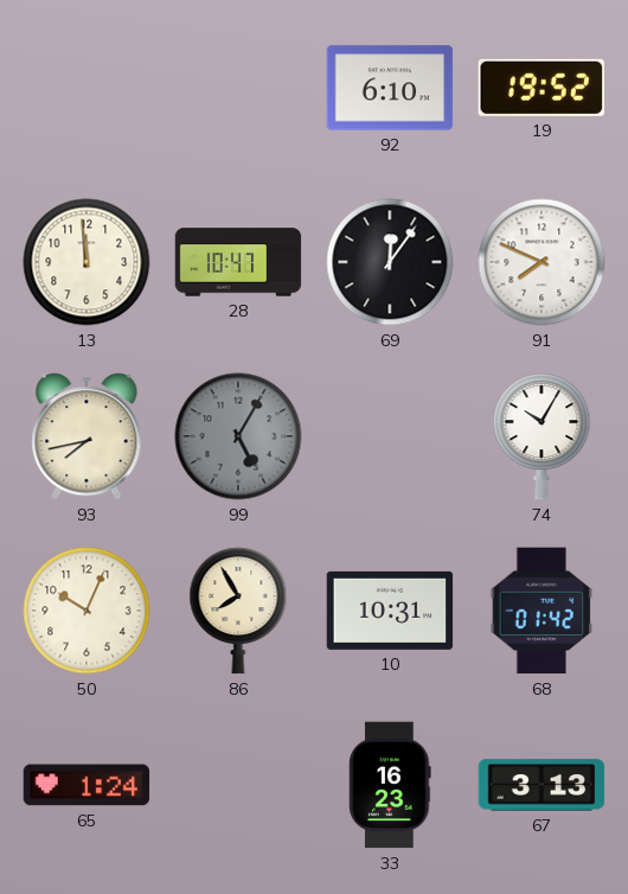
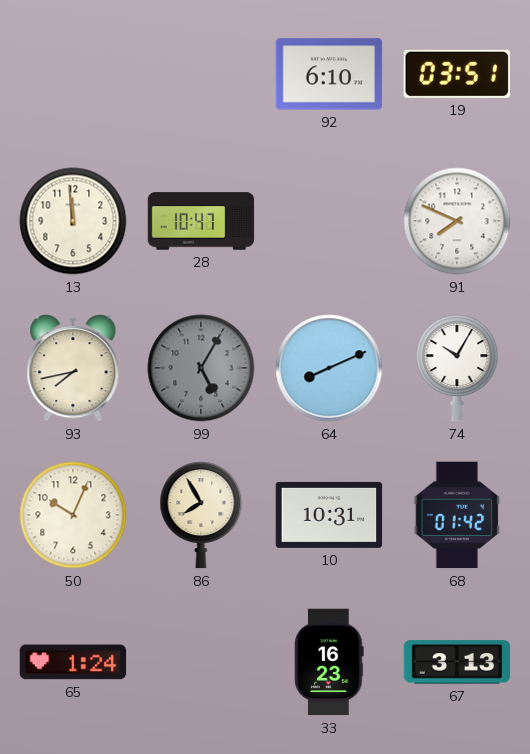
19: 19:52 -> 03:51
69: 12:06 -> none
64: none -> 8:11
